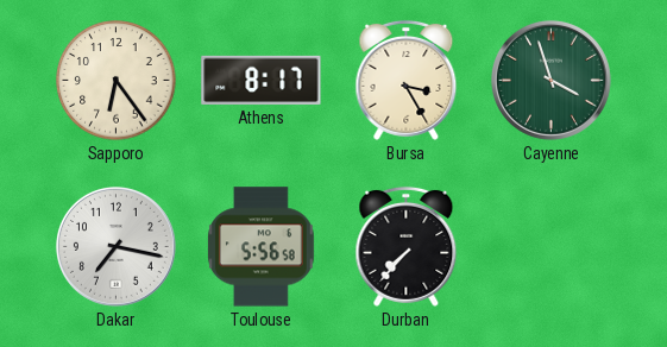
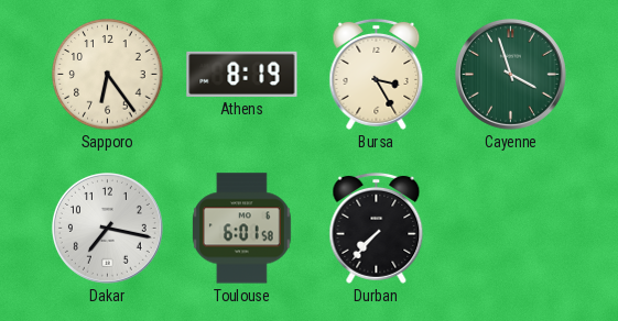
Athens: 8:17 -> 8:19
Toulouse: 5:56 -> 6:01
